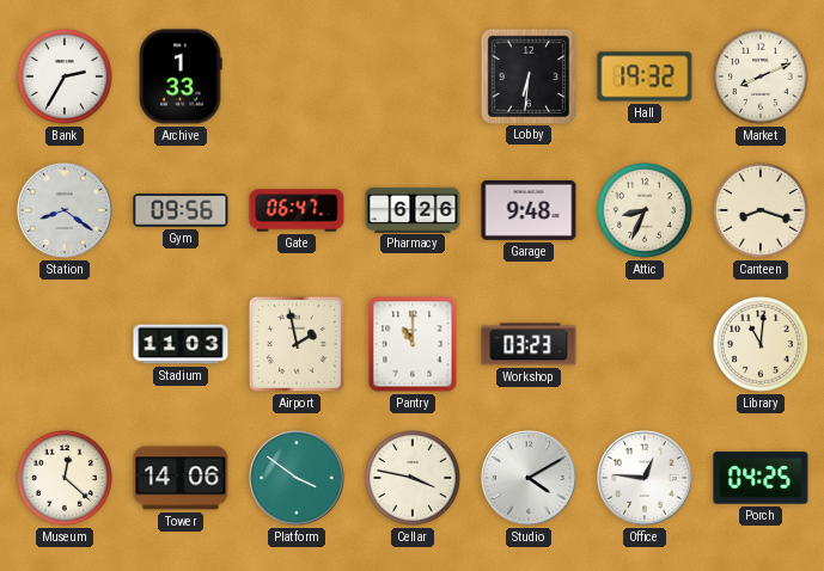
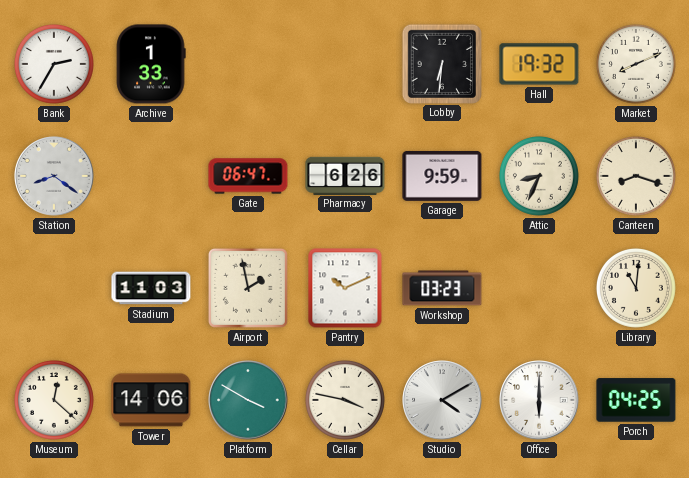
Gym: 09:56 -> none
Garage: 9:48 -> 9:59
Pantry: 11:00 -> 10:11
Platform: 3:51 -> 3:50
Office: 12:46 -> 6:00
